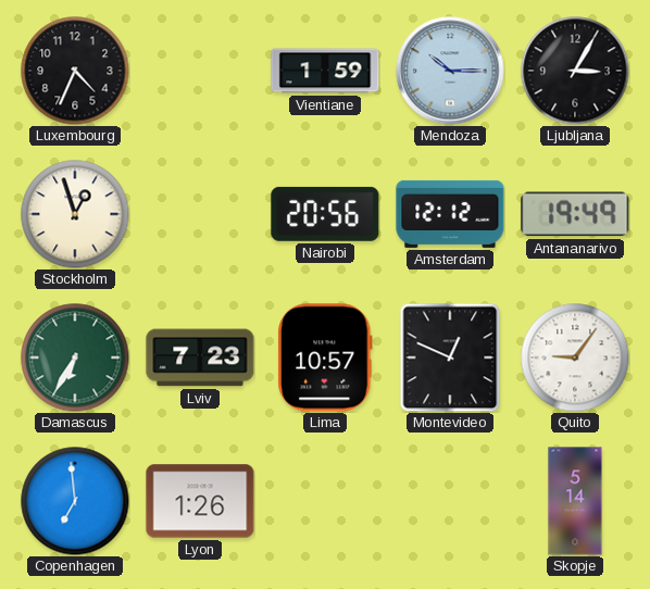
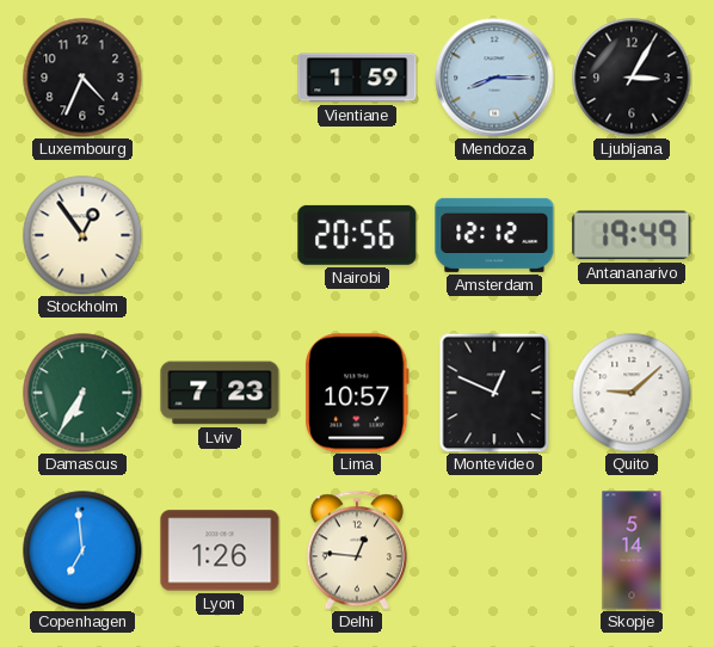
Mendoza: 10:15 -> 8:15
Stockholm: 12:57 -> 12:54
Quito: 9:06 -> 9:08
Delhi: none -> 12:46
